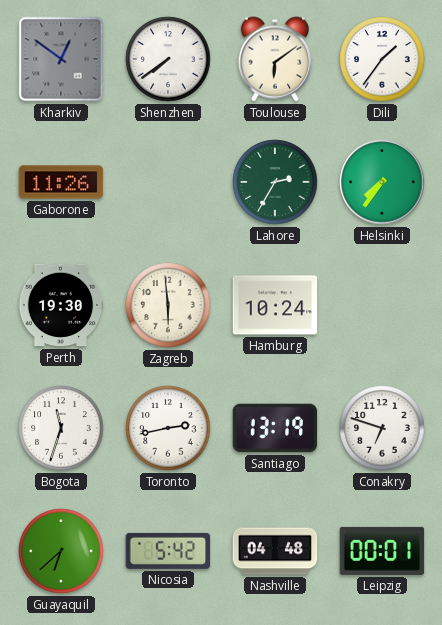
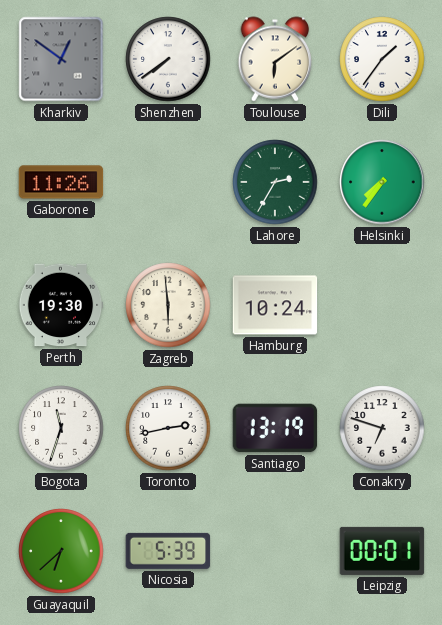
Nicosia: 5:42 -> 5:39
Nashville: 04:48 -> none
